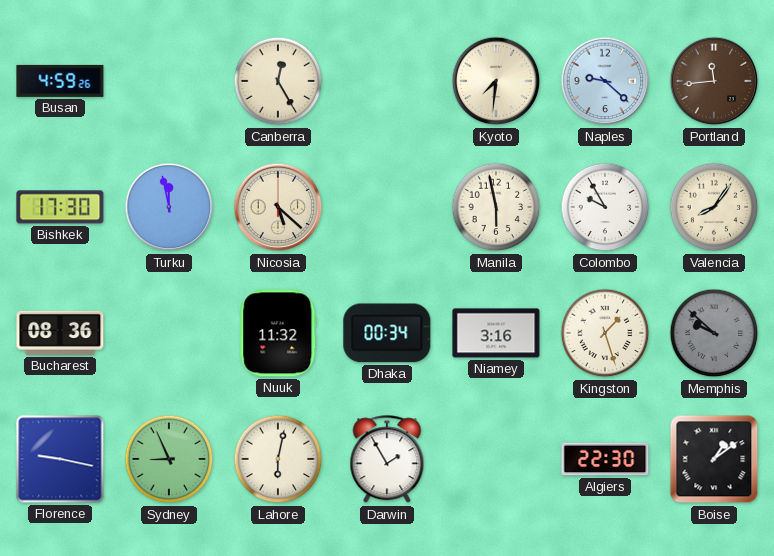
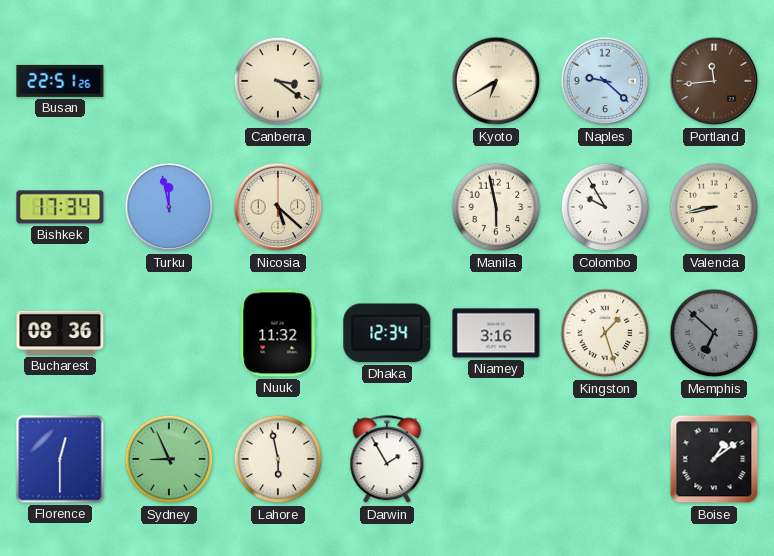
Busan: 4:59 -> 22:51
Canberra: 12:25 -> 3:21
Kyoto: 7:31 -> 6:40
Bishkek: 17:30 -> 17:34
Valencia: 8:06 -> 8:43
Dhaka: 00:34 -> 12:34
Memphis: 9:52 -> 6:52
Florence: 9:17 -> 12:30
Lahore: 6:02 -> 5:58
Algiers: 22:30 -> none
